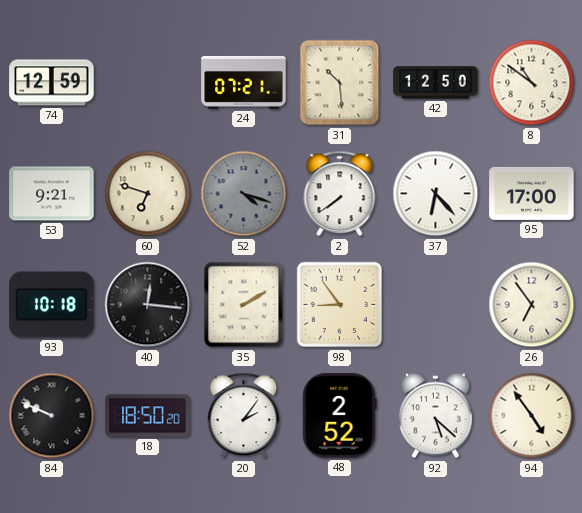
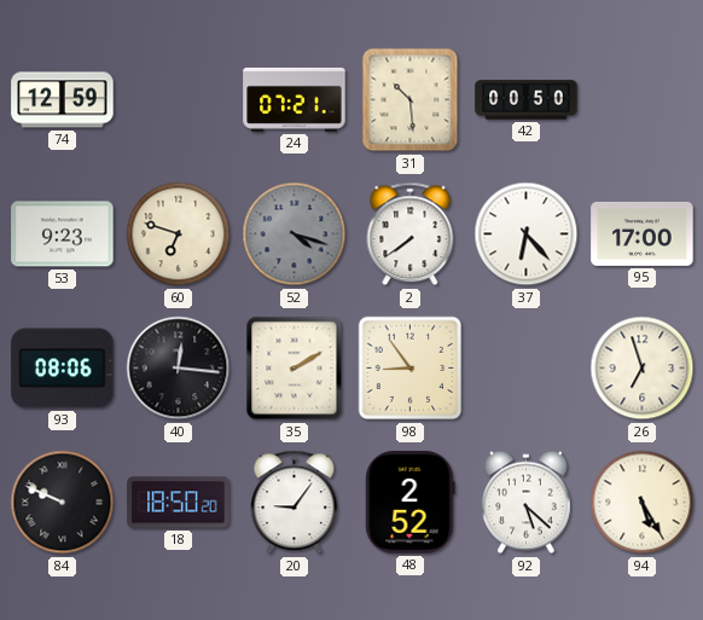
42: 12:50 -> 00:50
8: 10:51 -> none
53: 9:21 -> 9:23
93: 10:18 -> 08:06
26: 6:54 -> 6:57
20: 2:06 -> 9:06
94: 4:54 -> 5:25
